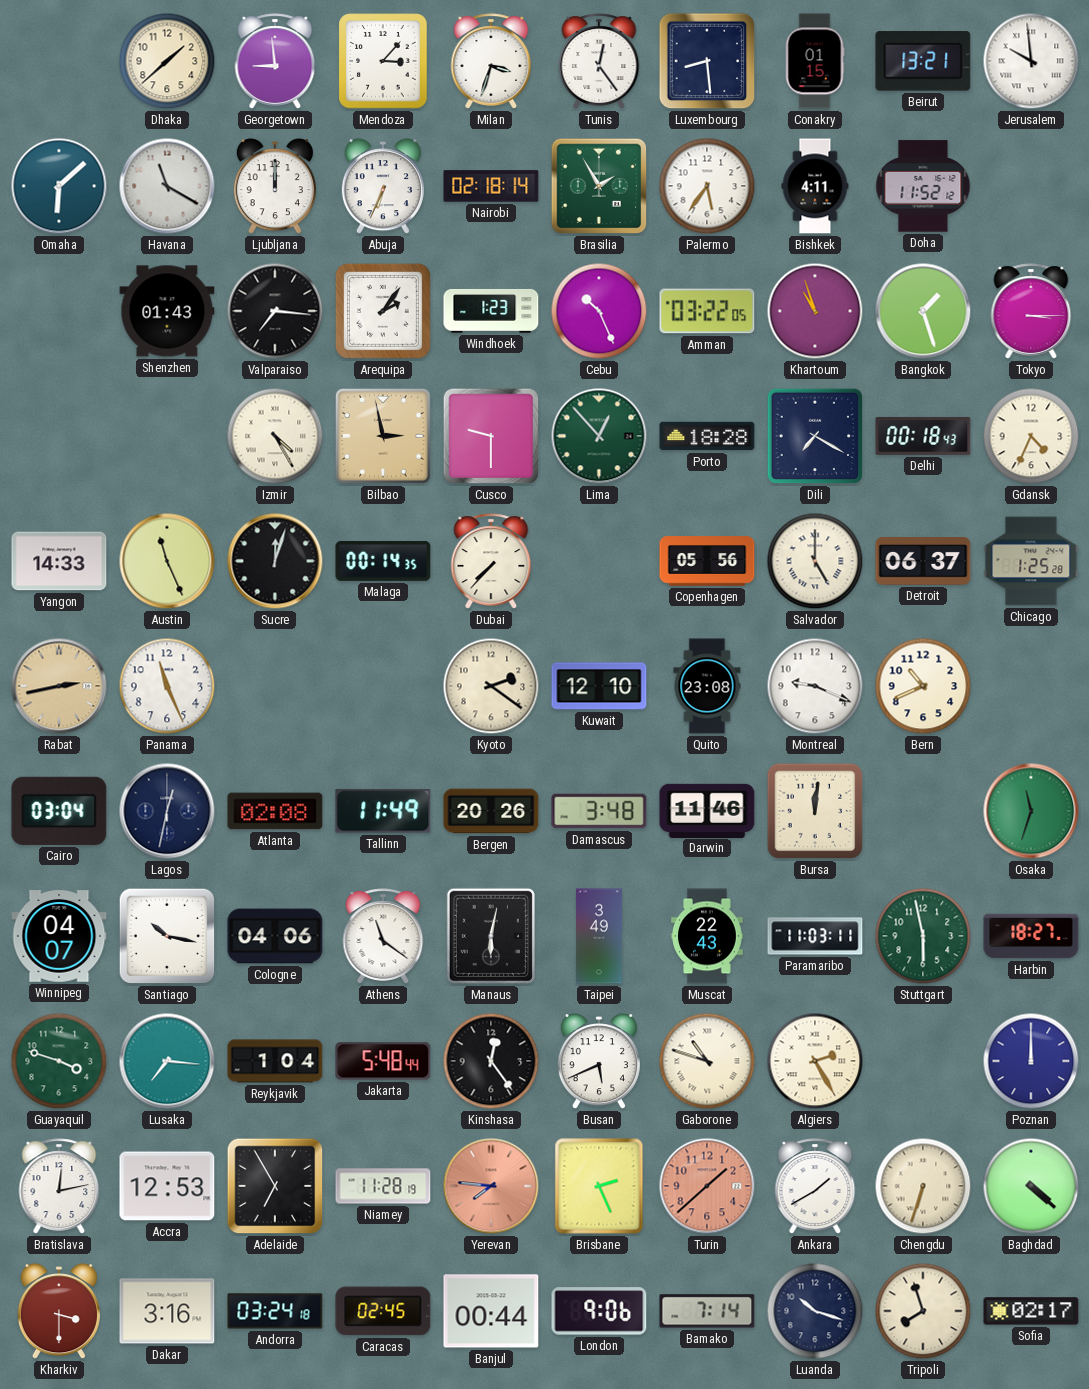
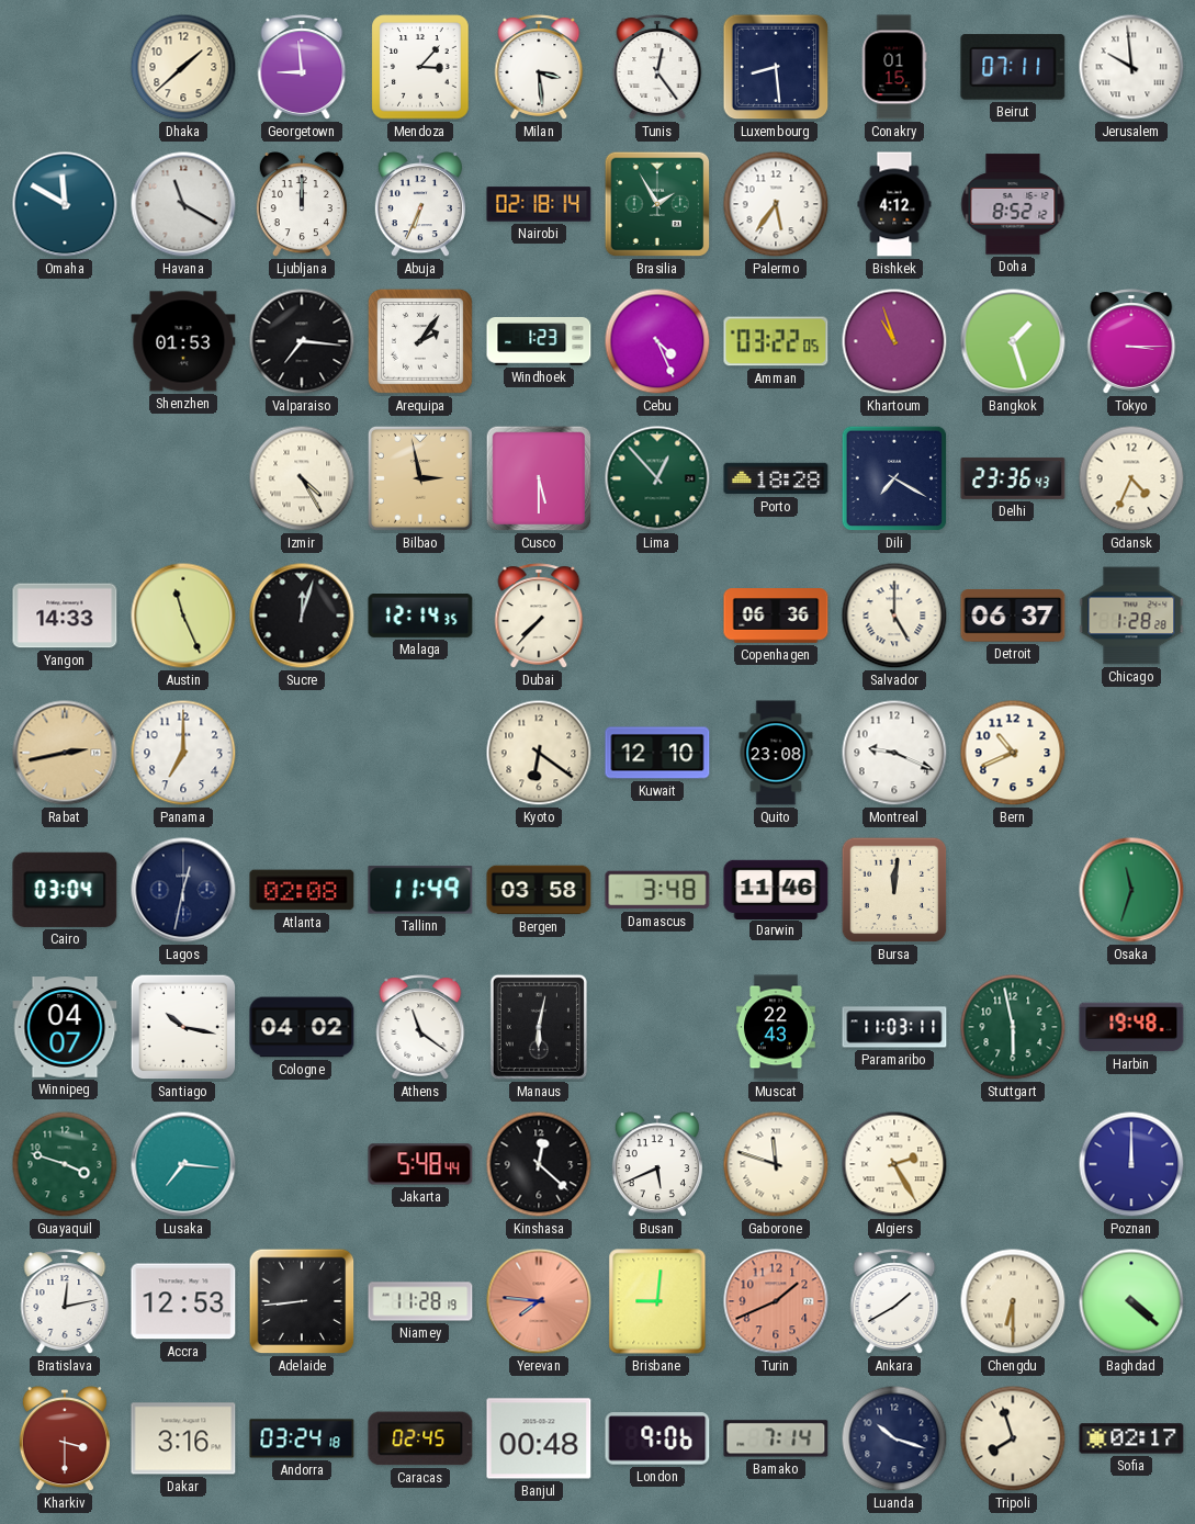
Milan: 3:33 -> 3:29
Beirut: 13:21 -> 07:11
Omaha: 6:08 -> 11:50
Bishkek: 4:11 -> 4:12
Doha: 11:52 -> 8:52
Shenzhen: 01:43 -> 01:53
Cebu: 10:26 -> 4:26
Cusco: 9:30 -> 5:30
Delhi: 00:18 -> 23:36
Malaga: 00:14 -> 12:14
Copenhagen: 05:56 -> 06:36
Chicago: 1:25 -> 1:28
Panama: 11:26 -> 7:00
Kyoto: 2:21 -> 6:21
Bergen: 20:26 -> 03:58
Cologne: 04:06 -> 04:02
Taipei: 3:49 -> none
Harbin: 18:27 -> 19:48
Reykjavik: 1:04 -> none
Kinshasa: 12:24 -> 12:22
Gaborone: 10:48 -> 11:48
Adelaide: 6:55 -> 8:44
Brisbane: 2:26 -> 9:01
Turin: 1:38 -> 1:41
Chengdu: 6:33 -> 6:30
Banjul: 00:44 -> 00:48
